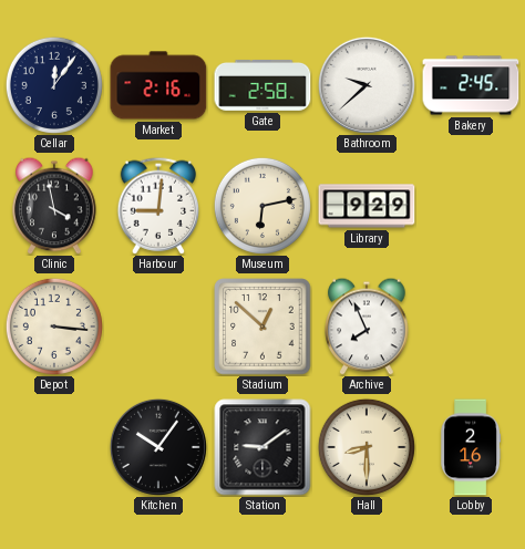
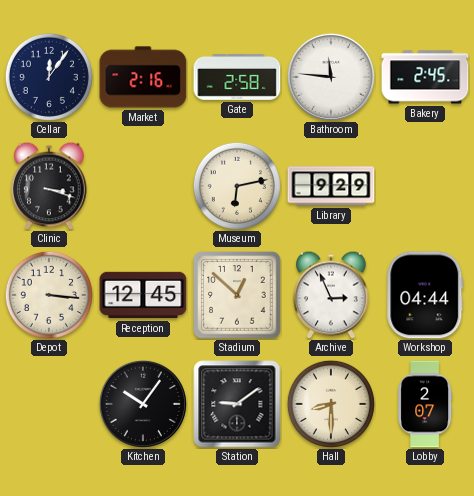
Bathroom: 9:38 -> 11:46
Clinic: 3:58 -> 3:18
Harbour: 9:01 -> none
Reception: none -> 12:45
Archive: 7:56 -> 2:56
Workshop: none -> 04:44
Lobby: 2:16 -> 2:07
